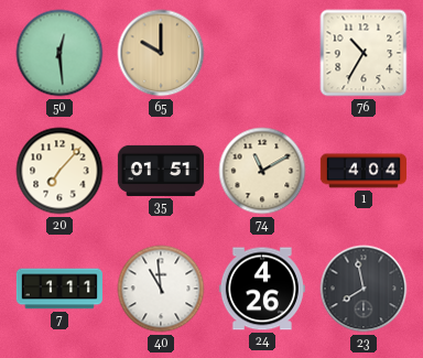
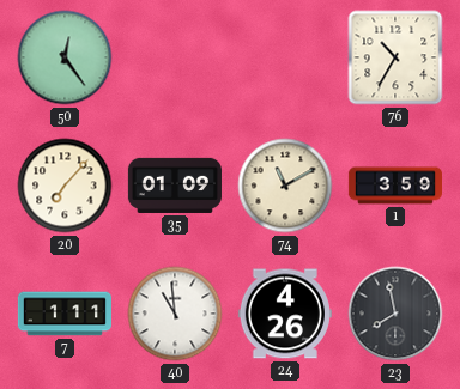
50: 12:29 -> 12:24
65: 10:00 -> none
35: 01:51 -> 01:09
1: 4:04 -> 3:59
